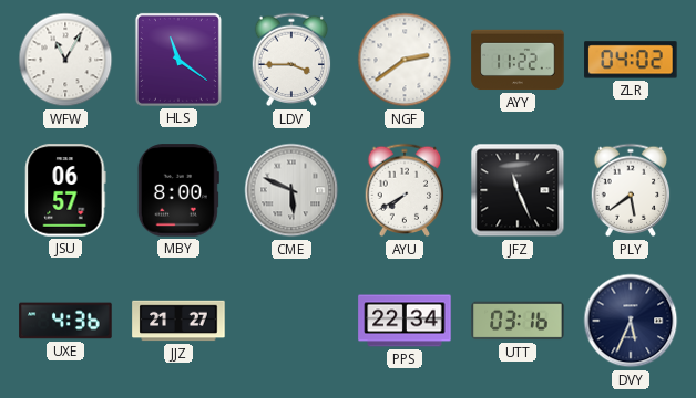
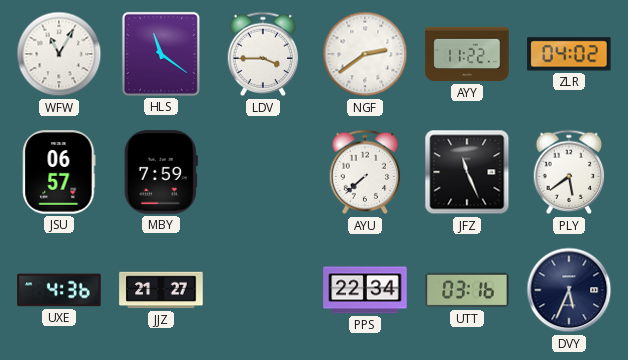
MBY: 8:00 -> 7:59
CME: 5:49 -> none
AYU: 7:40 -> 7:38
